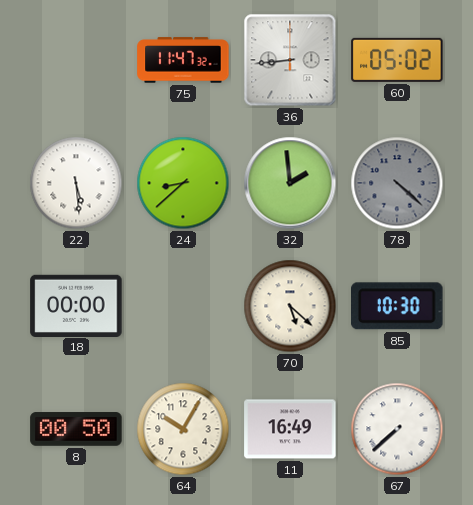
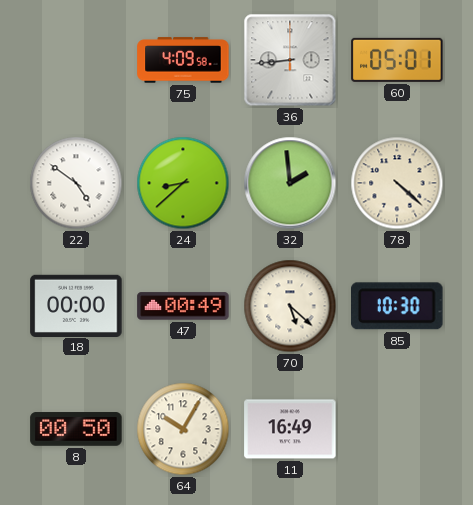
75: 11:47 -> 4:09
60: 05:02 -> 05:01
22: 5:29 -> 4:51
78 dial: grey -> cream
47: none -> 00:49
67: 7:38 -> none
